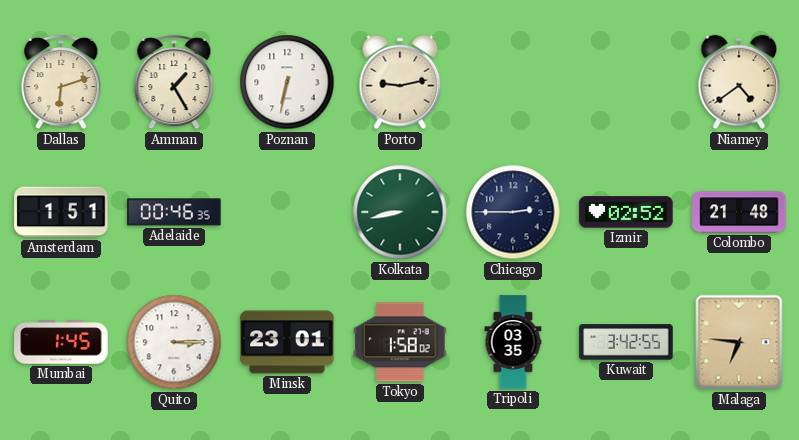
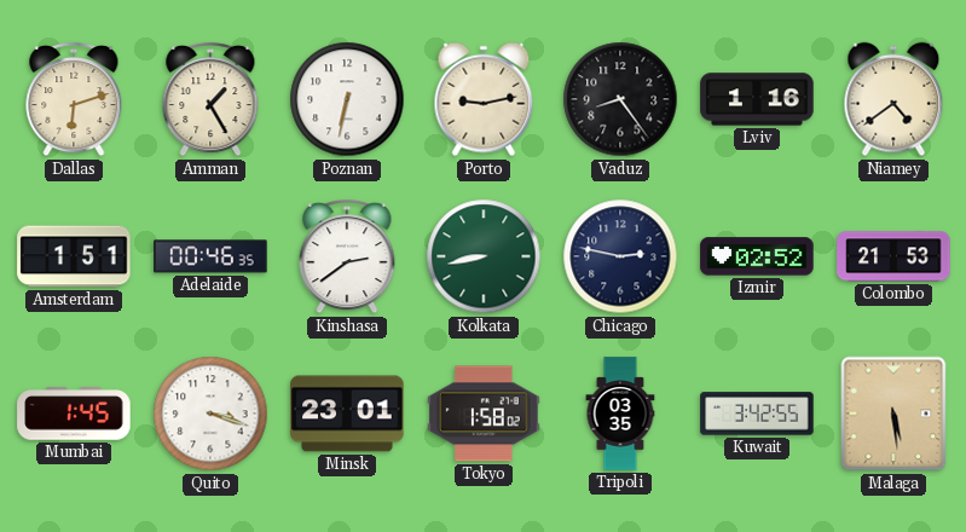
Vaduz: none -> 8:24
Lviv: none -> 1:16
Kinshasa: none -> 2:39
Chicago: 2:45 -> 2:47
Colombo: 21:48 -> 21:53
Quito: 3:15 -> 3:18
Malaga: 6:46 -> 5:29
